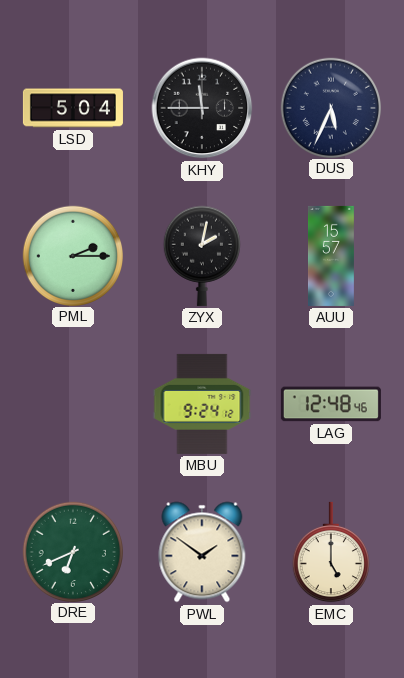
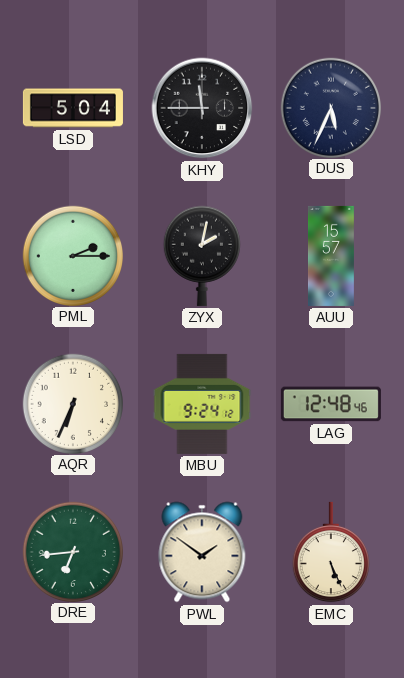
AQR: none -> 6:34
DRE: 6:41 -> 6:44
EMC: 5:00 -> 5:26
